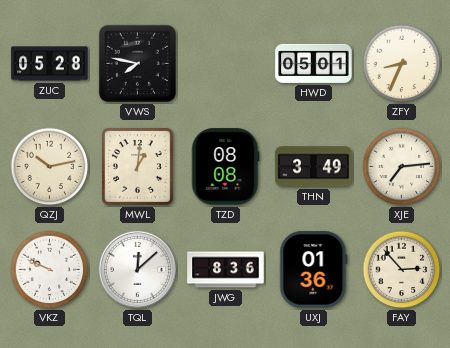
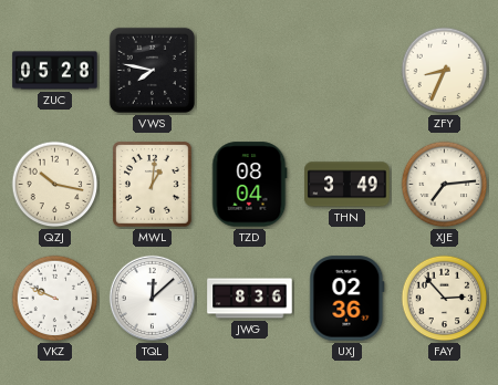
HWD: 05:01 -> none
QZJ: 10:13 -> 10:17
TZD: 08:08 -> 08:04
UXJ: 01:36 -> 02:36
